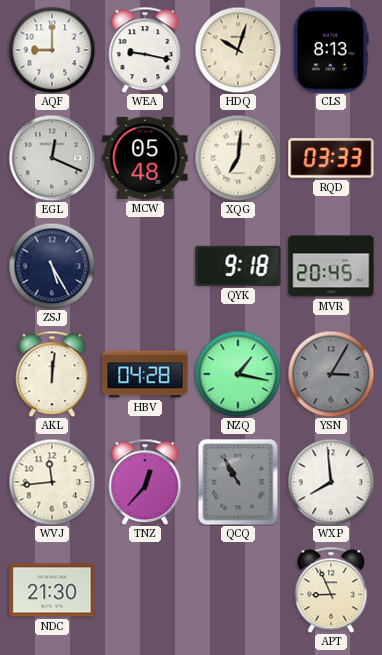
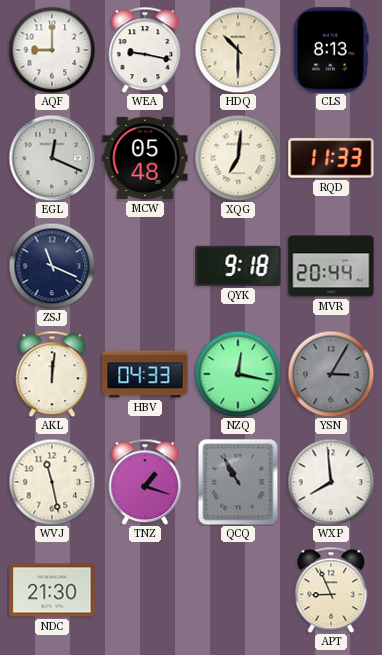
HDQ: 10:03 -> 10:30
RQD: 03:33 -> 11:33
ZSJ: 5:25 -> 11:19
MVR: 20:45 -> 20:44
HBV: 04:28 -> 04:33
NZQ: 1:17 -> 12:17
WVJ: 11:44 -> 11:28
TNZ: 12:37 -> 1:18
